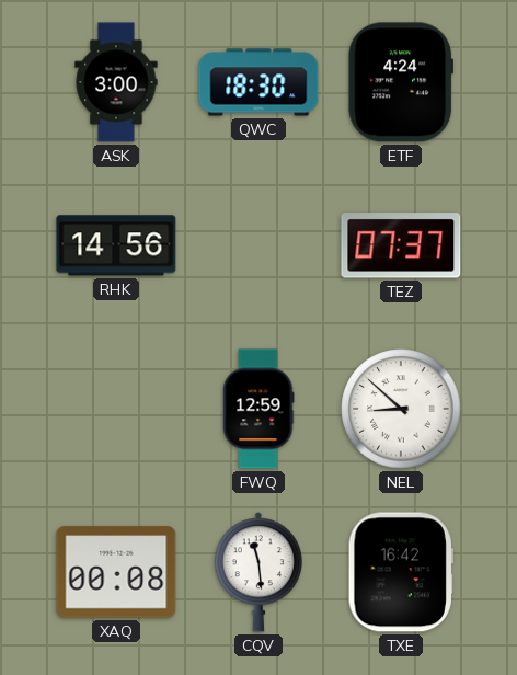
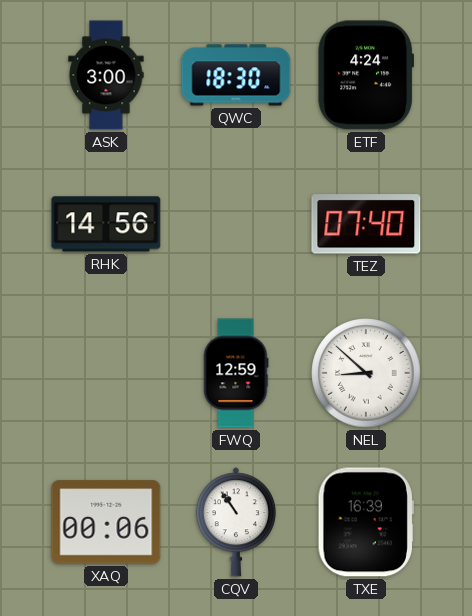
TEZ: 07:37 -> 07:40
XAQ: 00:08 -> 00:06
CQV: 11:29 -> 10:54
TXE: 16:42 -> 16:39
